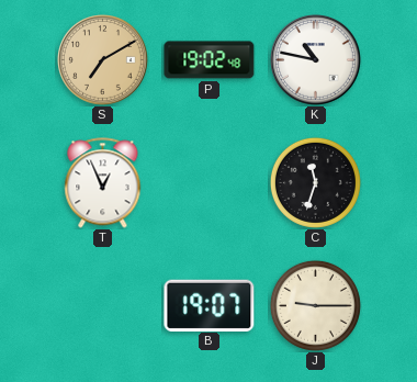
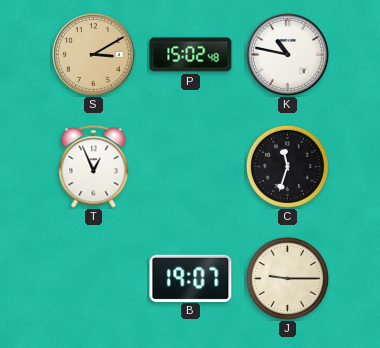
S: 7:10 -> 3:10
P: 19:02 -> 15:02
